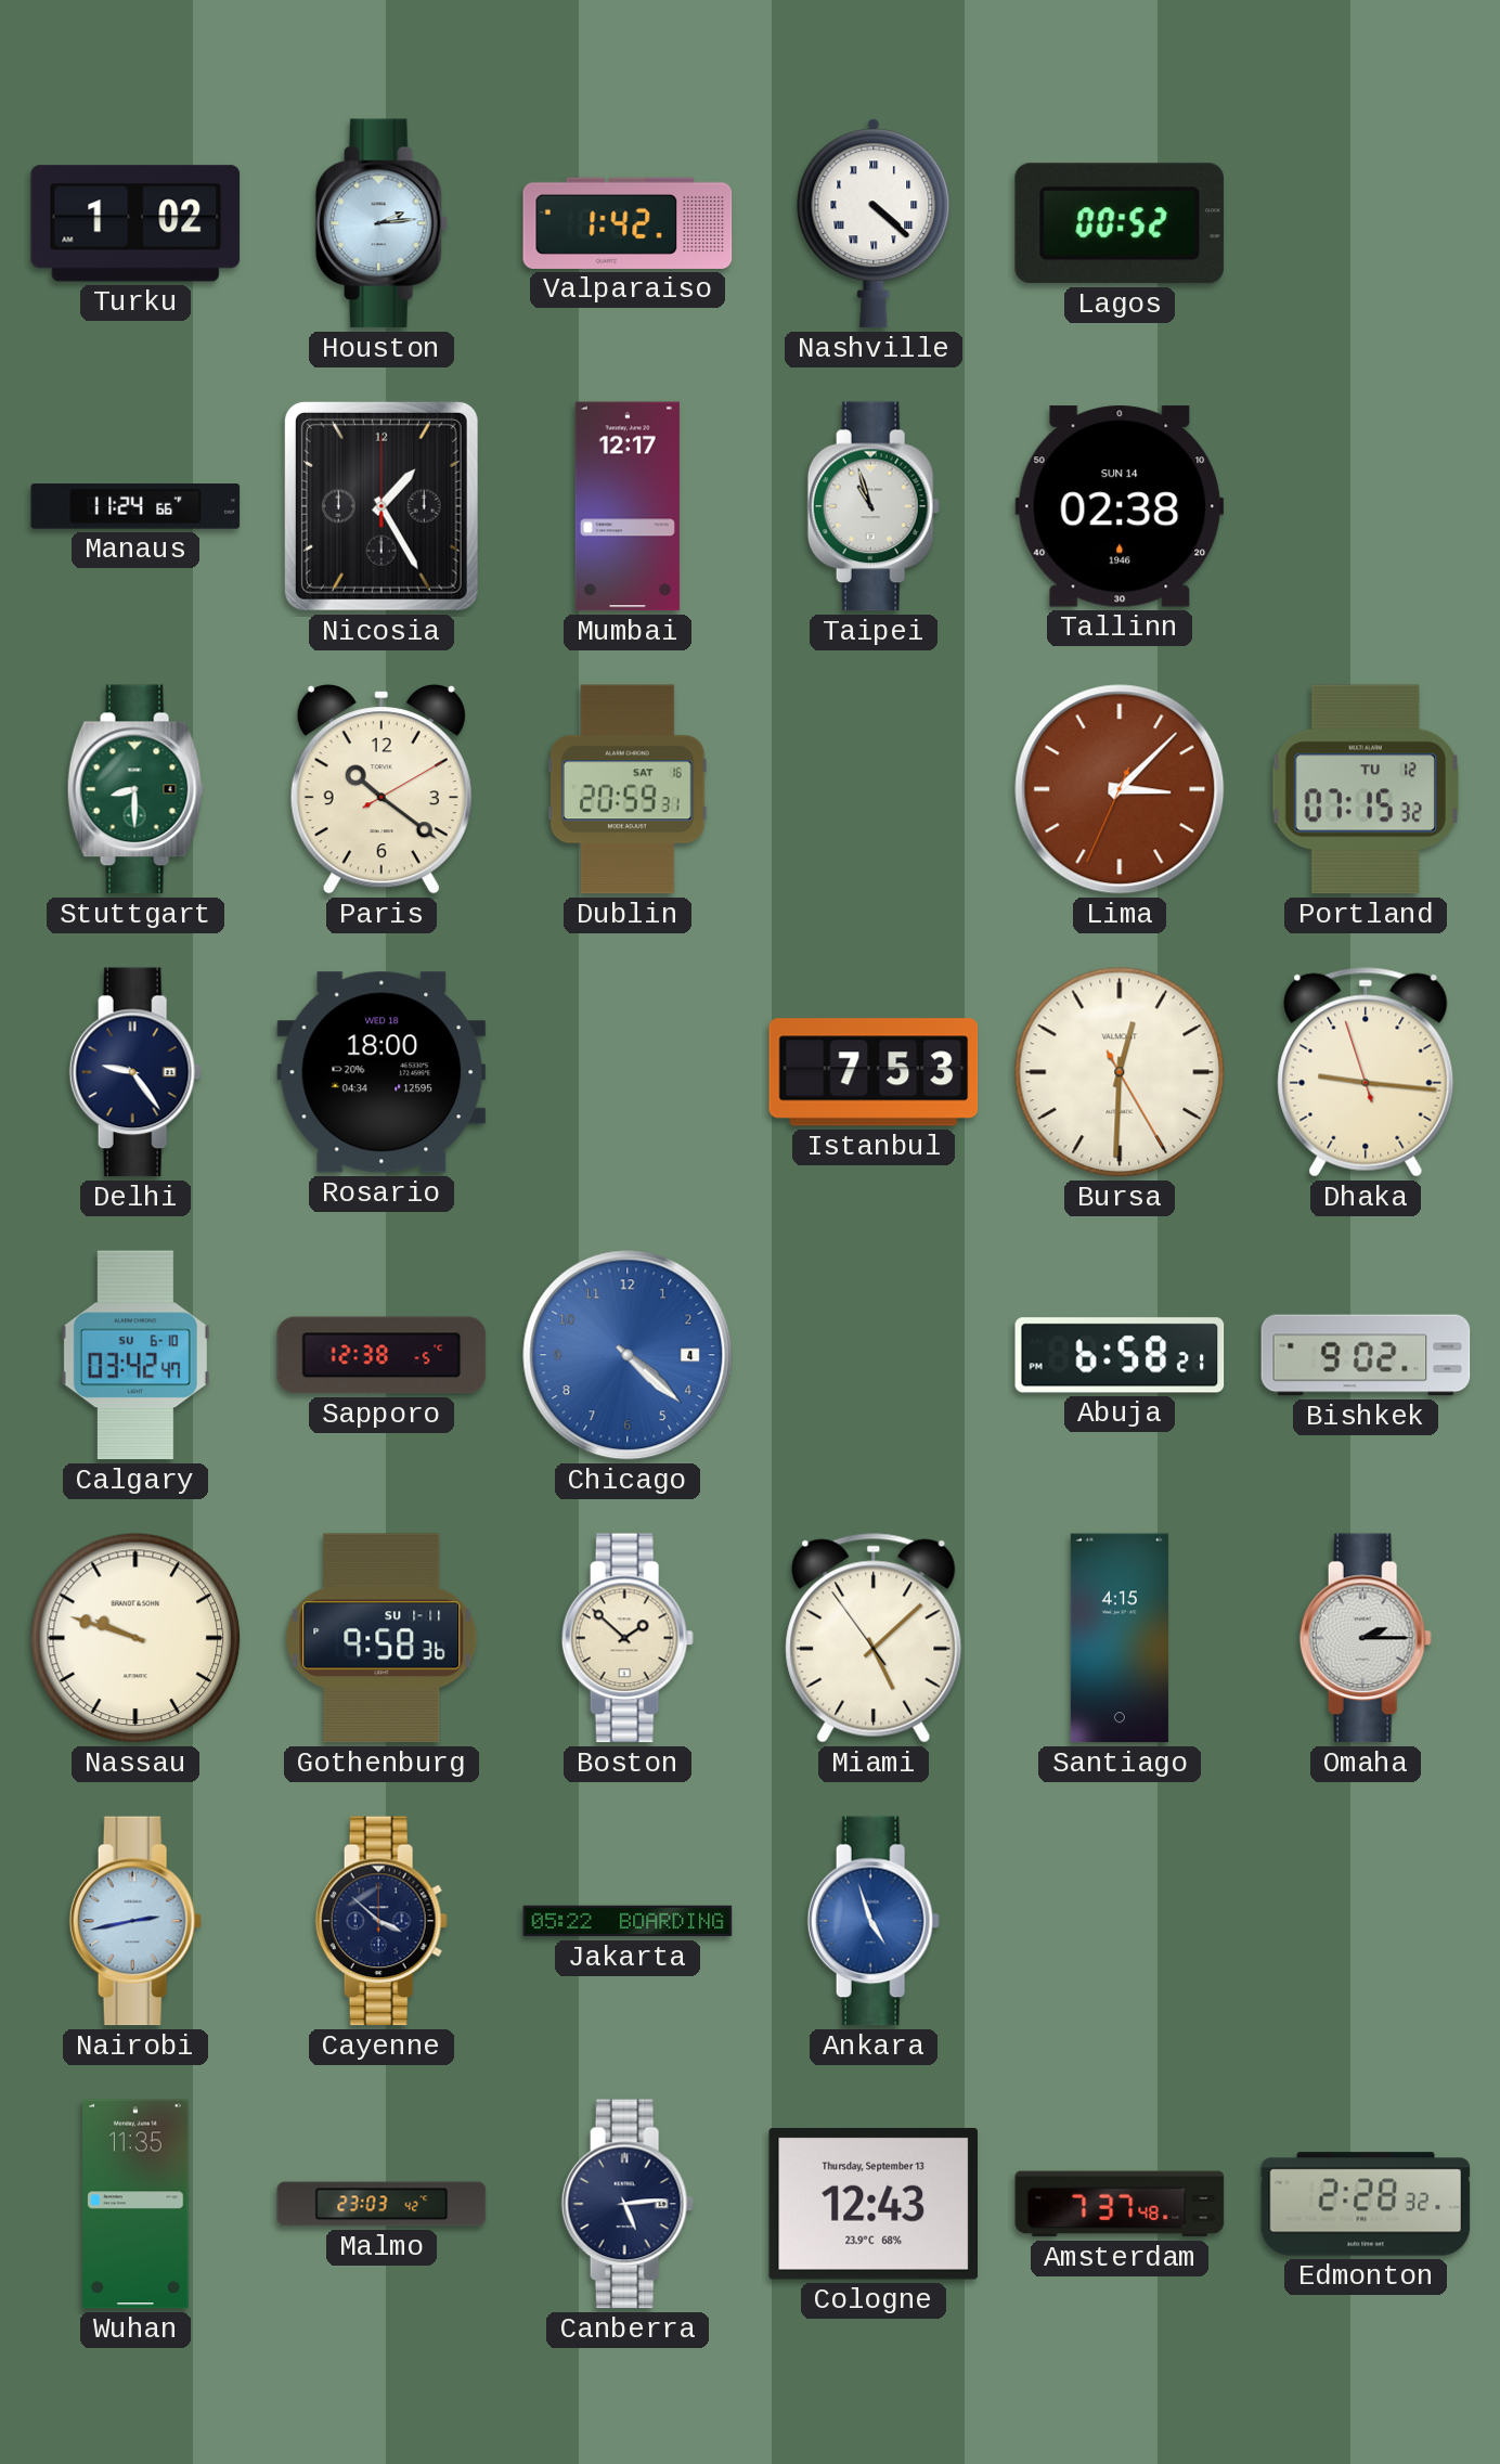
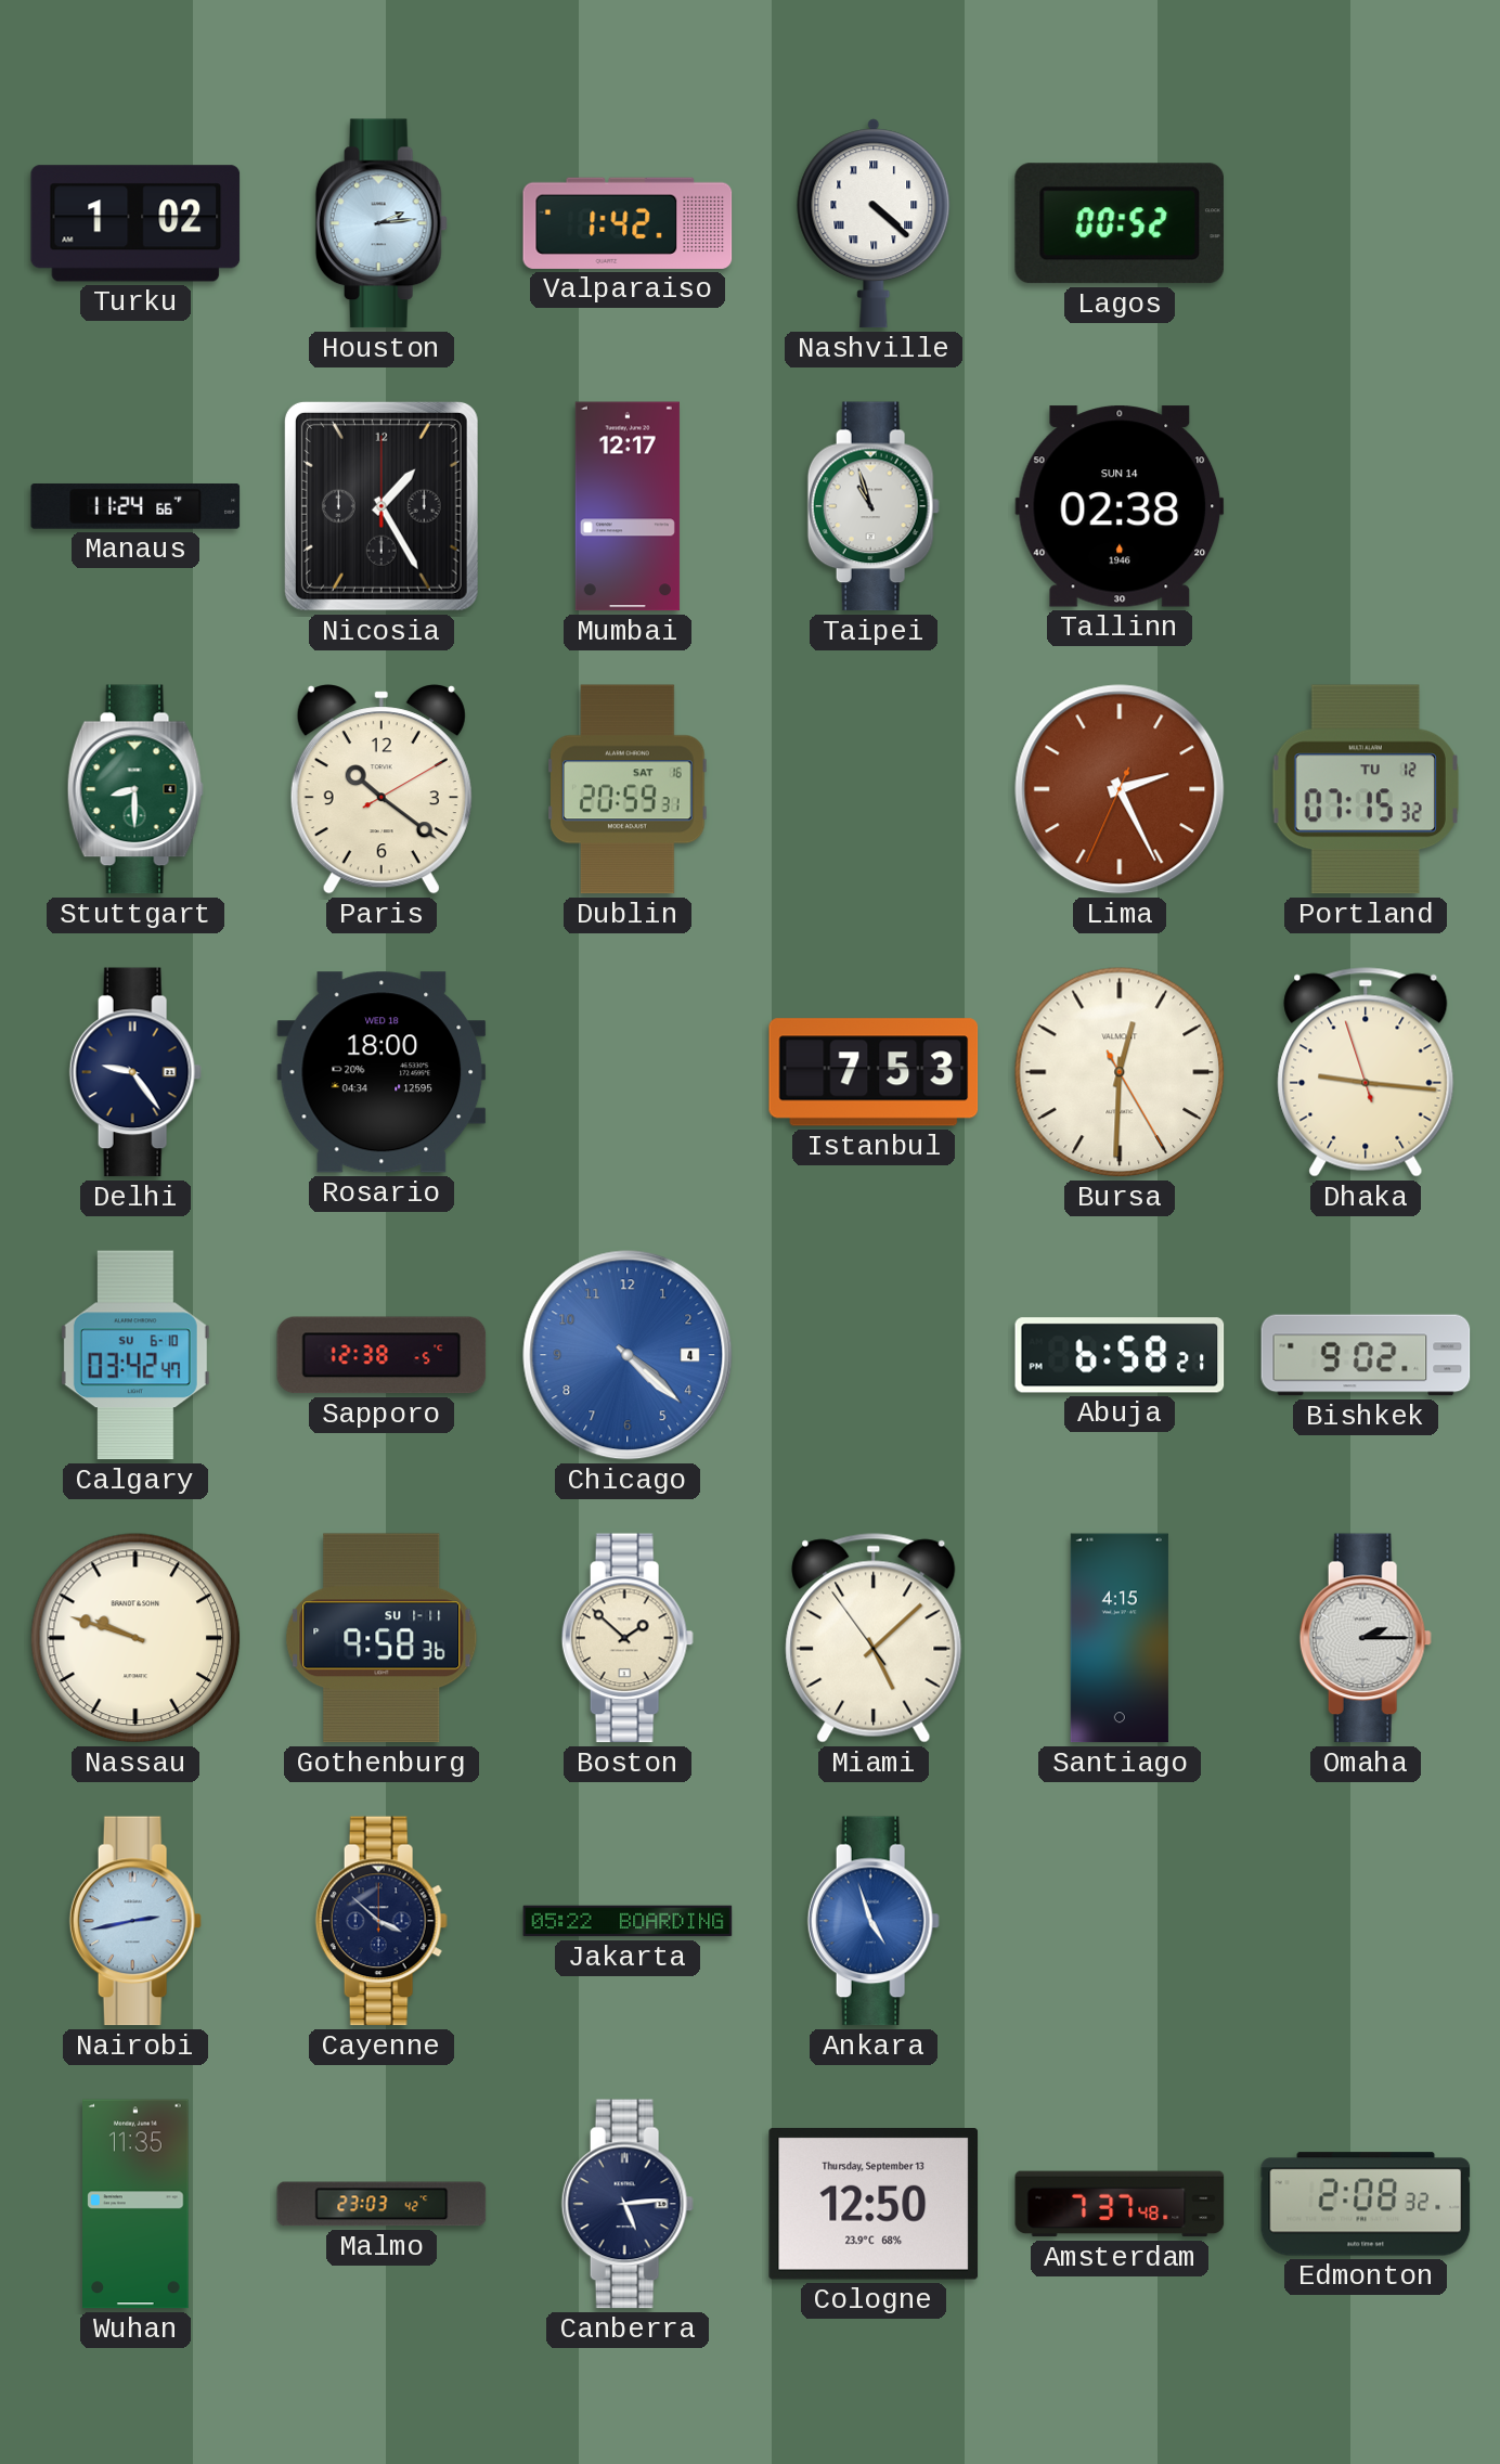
Lima: 3:07 -> 2:25
Cologne: 12:43 -> 12:50
Edmonton: 2:28 -> 2:08
